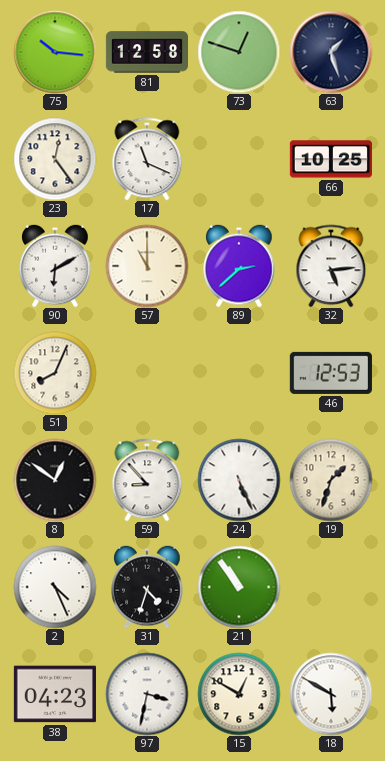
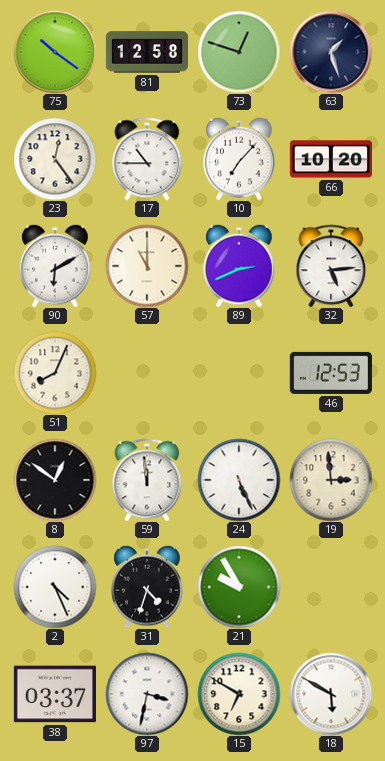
75: 10:16 -> 10:21
17: 11:19 -> 10:45
10: none -> 7:07
66: 10:25 -> 10:20
89: 2:38 -> 2:41
59: 8:53 -> 11:59
19: 1:33 -> 2:59
21: 10:54 -> 9:55
38: 04:23 -> 03:37
15: 12:50 -> 6:50
